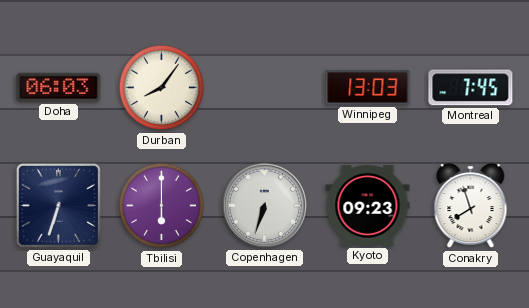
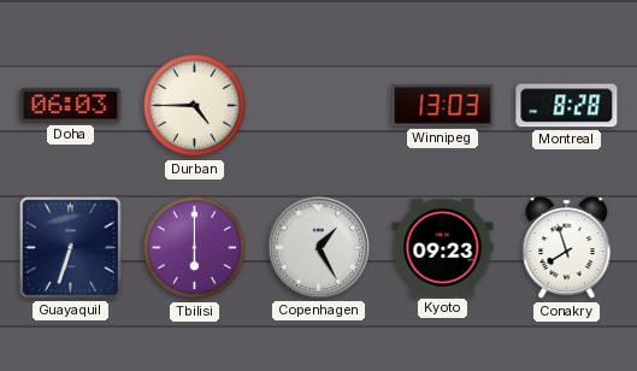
Durban: 8:06 -> 4:45
Montreal: 7:45 -> 8:28
Copenhagen: 6:33 -> 1:25
